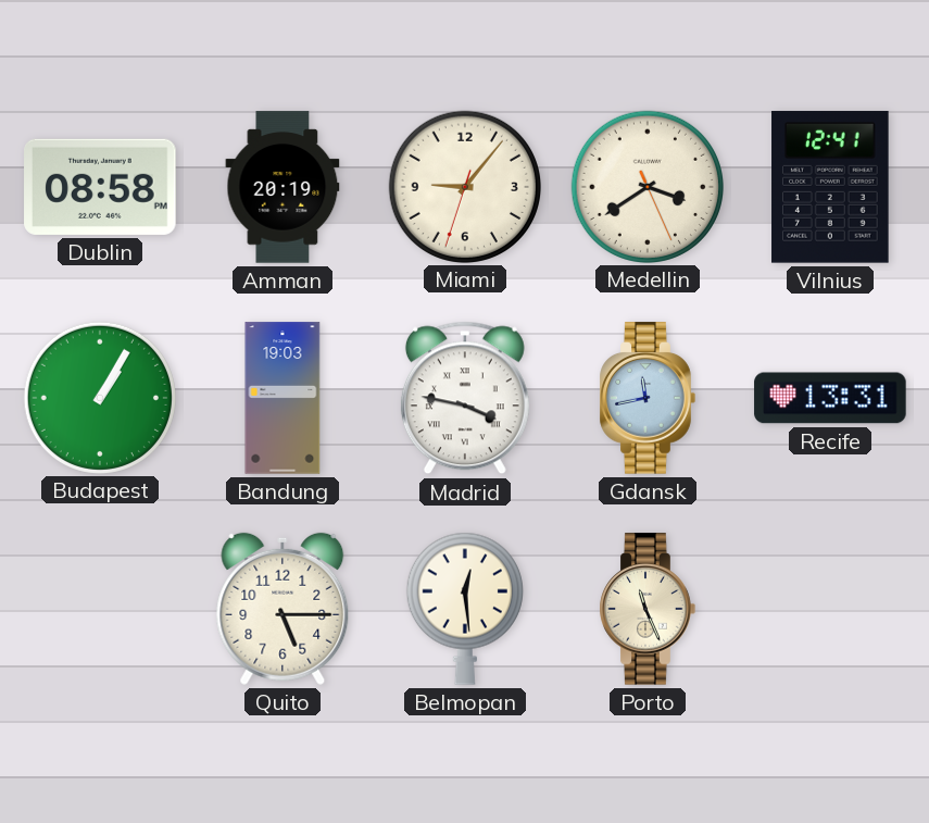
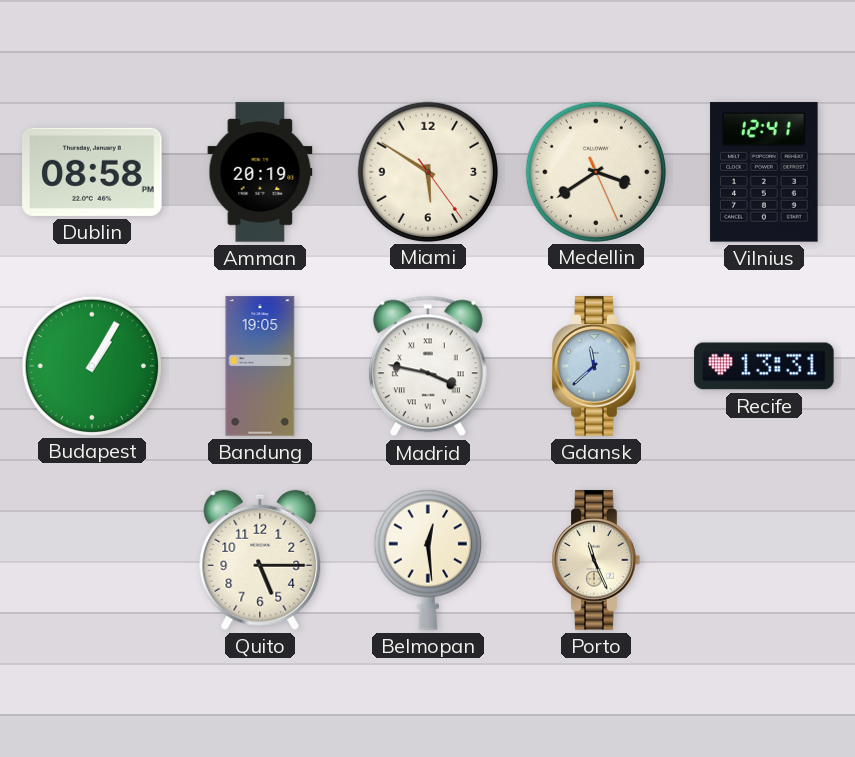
Miami: 9:06 -> 5:50
Bandung: 19:03 -> 19:05
Gdansk: 11:43 -> 11:38
